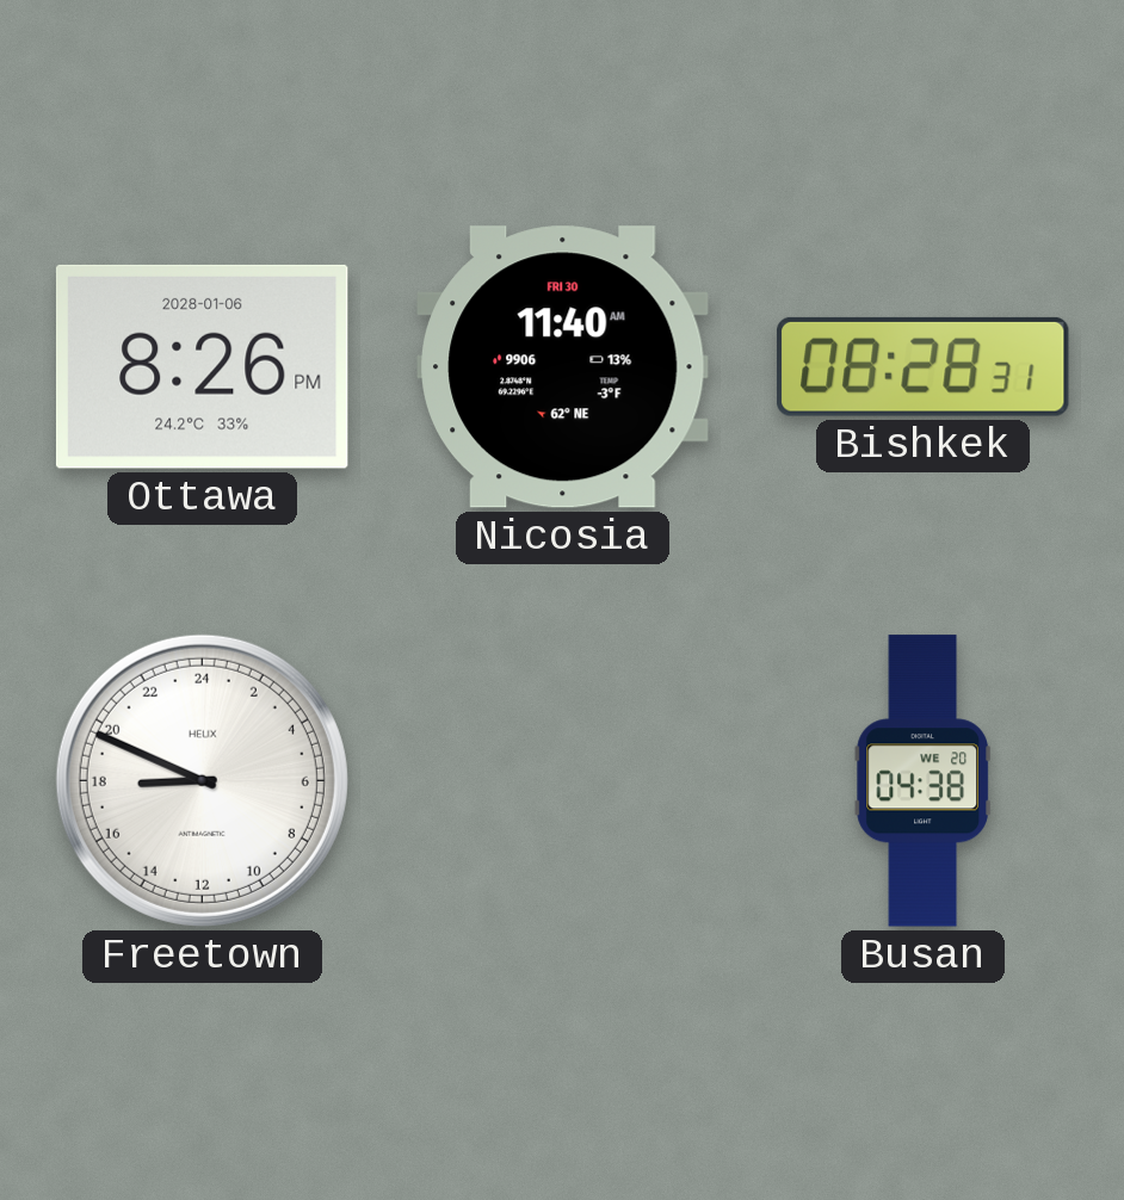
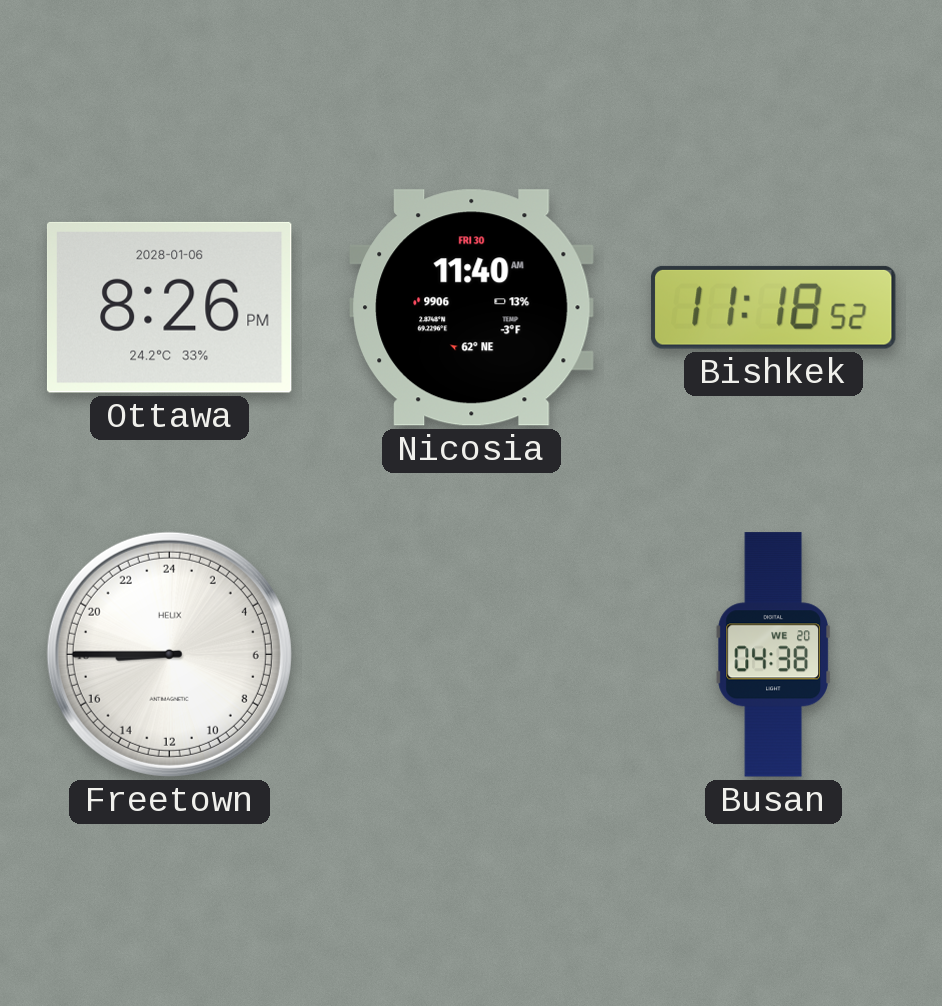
Bishkek: 08:28 -> 11:18
Freetown: 17:49 -> 17:45
